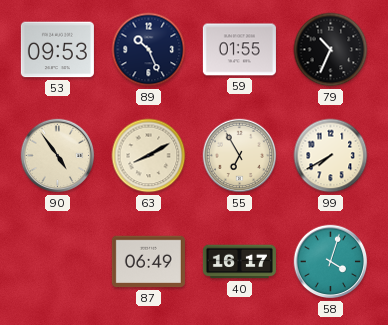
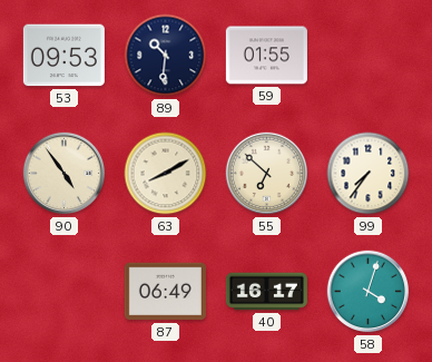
89: 10:26 -> 10:31
79: 10:34 -> none
55: 6:55 -> 6:52
99: 7:40 -> 7:36
